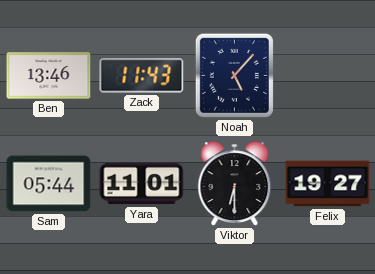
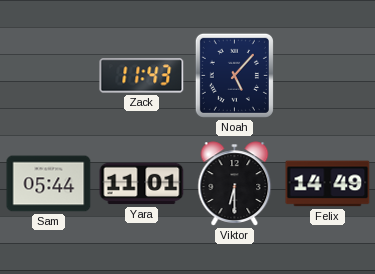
Ben: 13:46 -> none
Felix: 19:27 -> 14:49
